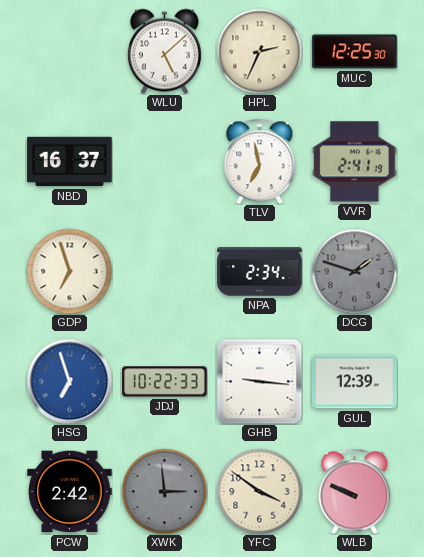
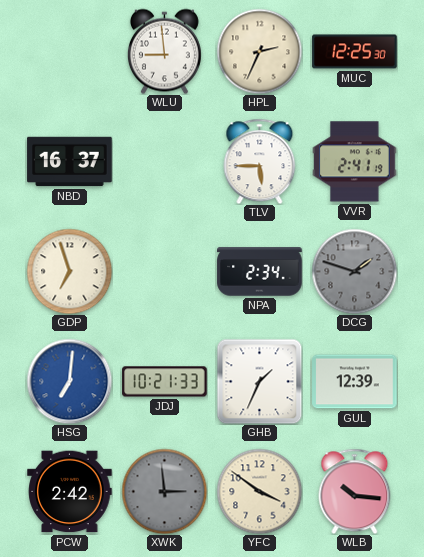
WLU: 5:08 -> 8:59
TLV: 6:58 -> 5:45
HSG: 6:57 -> 7:01
JDJ: 10:22 -> 10:21
GHB: 9:16 -> 1:34
WLB: 9:49 -> 10:16
